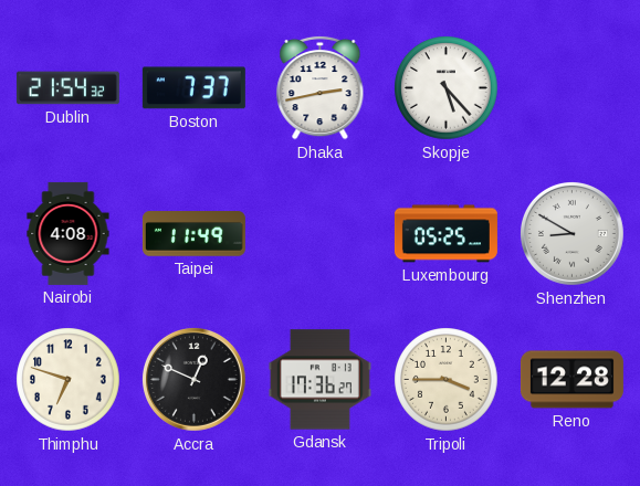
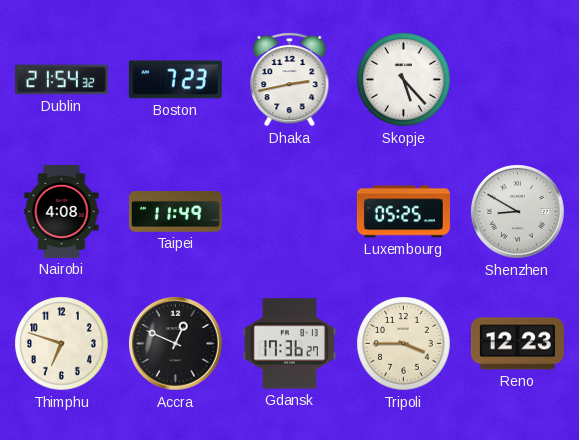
Boston: 7:37 -> 7:23
Reno: 12:28 -> 12:23
